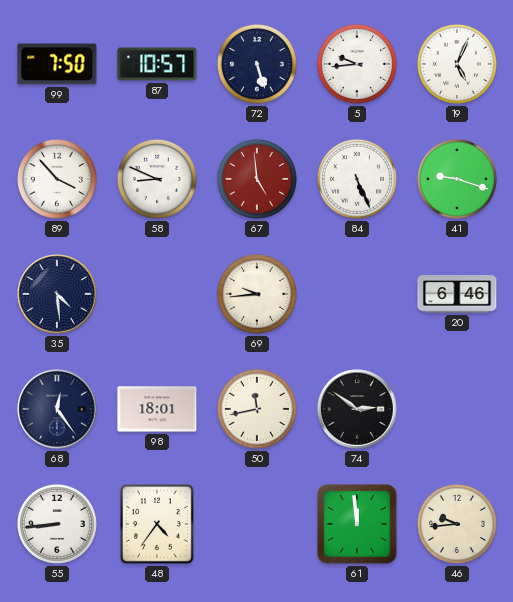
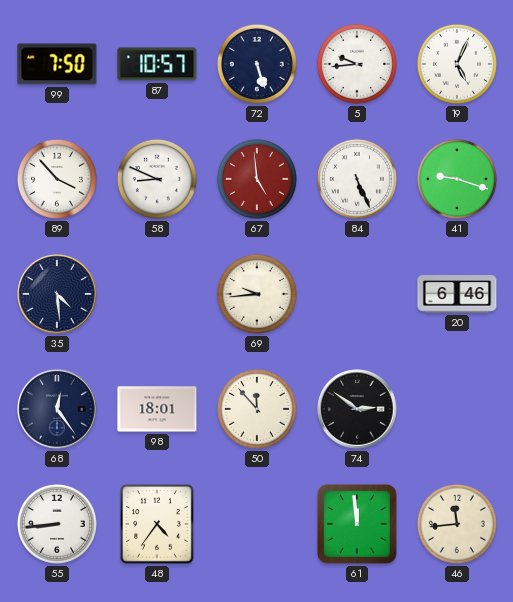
50: 11:43 -> 11:53
46: 9:44 -> 11:44
